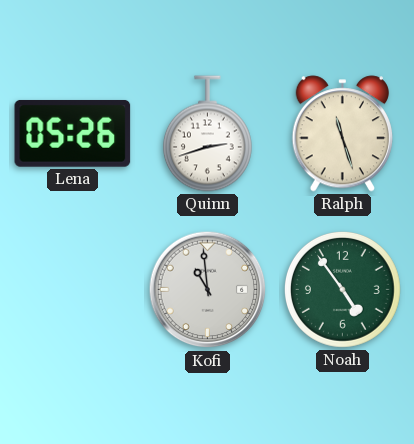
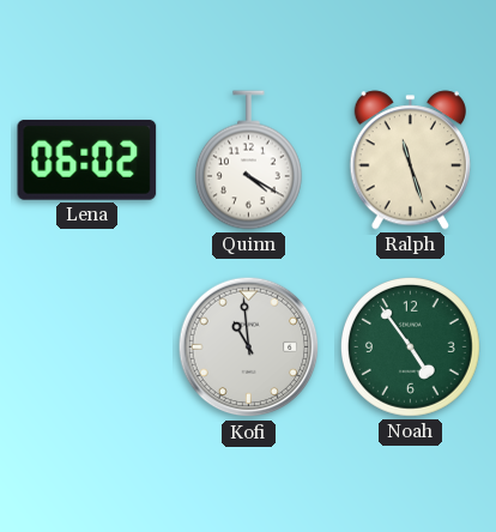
Lena: 05:26 -> 06:02
Quinn: 2:42 -> 4:20
